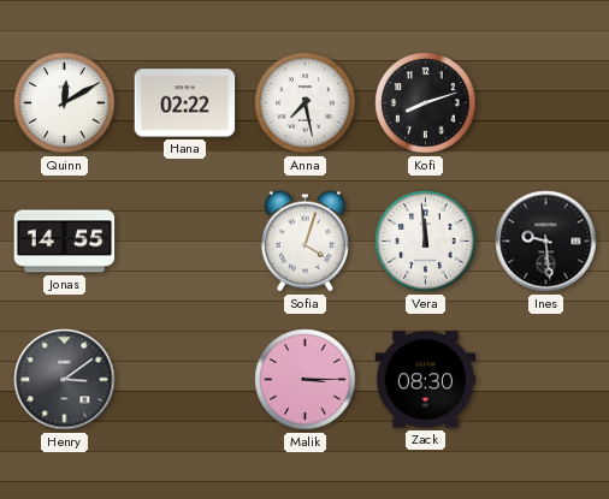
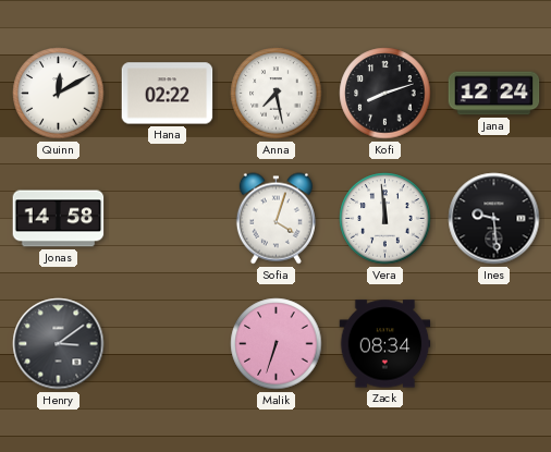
Jana: none -> 12:24
Jonas: 14:55 -> 14:58
Malik: 3:15 -> 6:33
Zack: 08:30 -> 08:34
